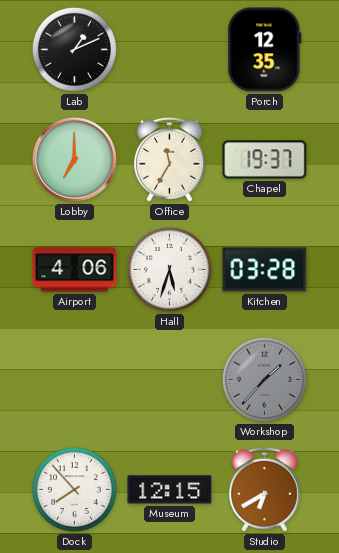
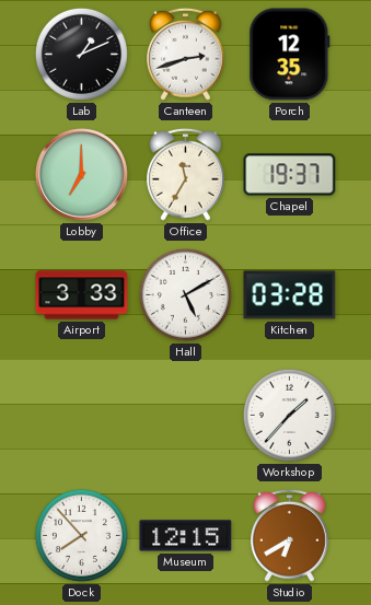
Canteen: none -> 2:42
Airport: 4:06 -> 3:33
Hall: 5:33 -> 5:10
Workshop dial: grey -> white
